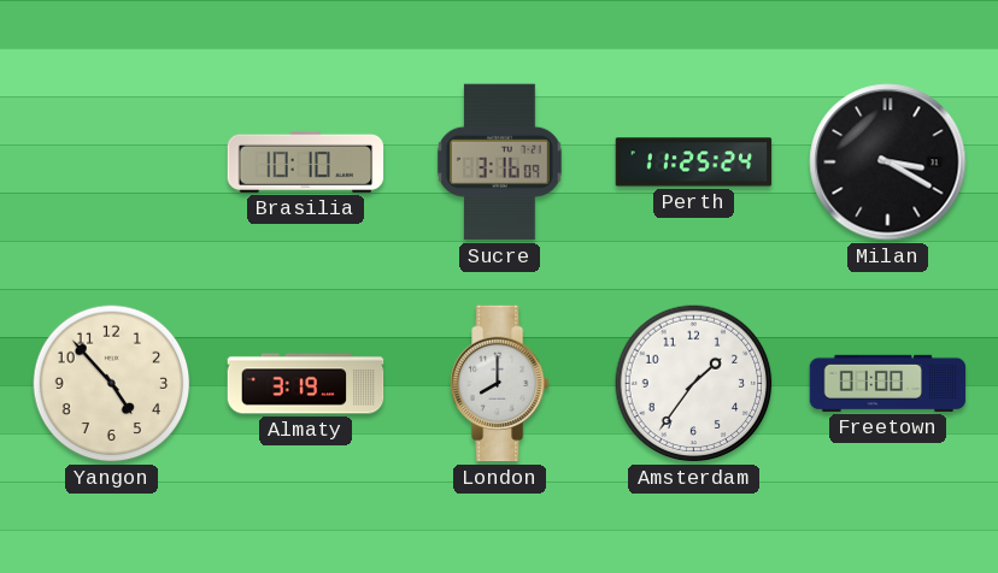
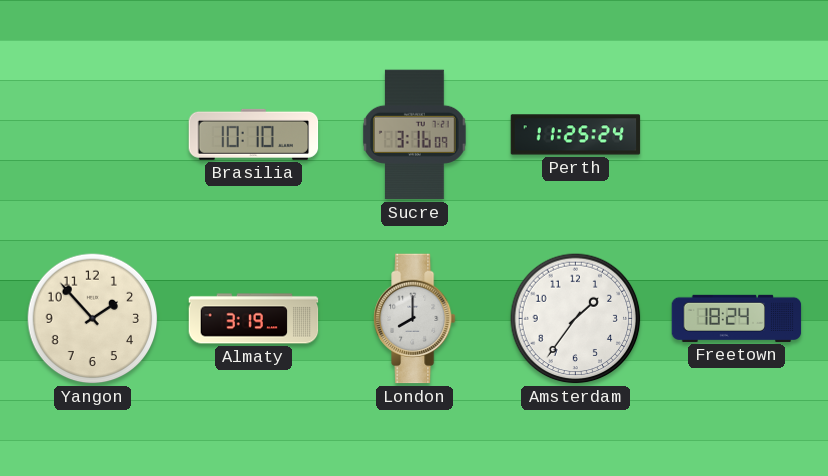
Milan: 3:20 -> none
Yangon: 4:53 -> 1:53
Freetown: 01:00 -> 18:24
